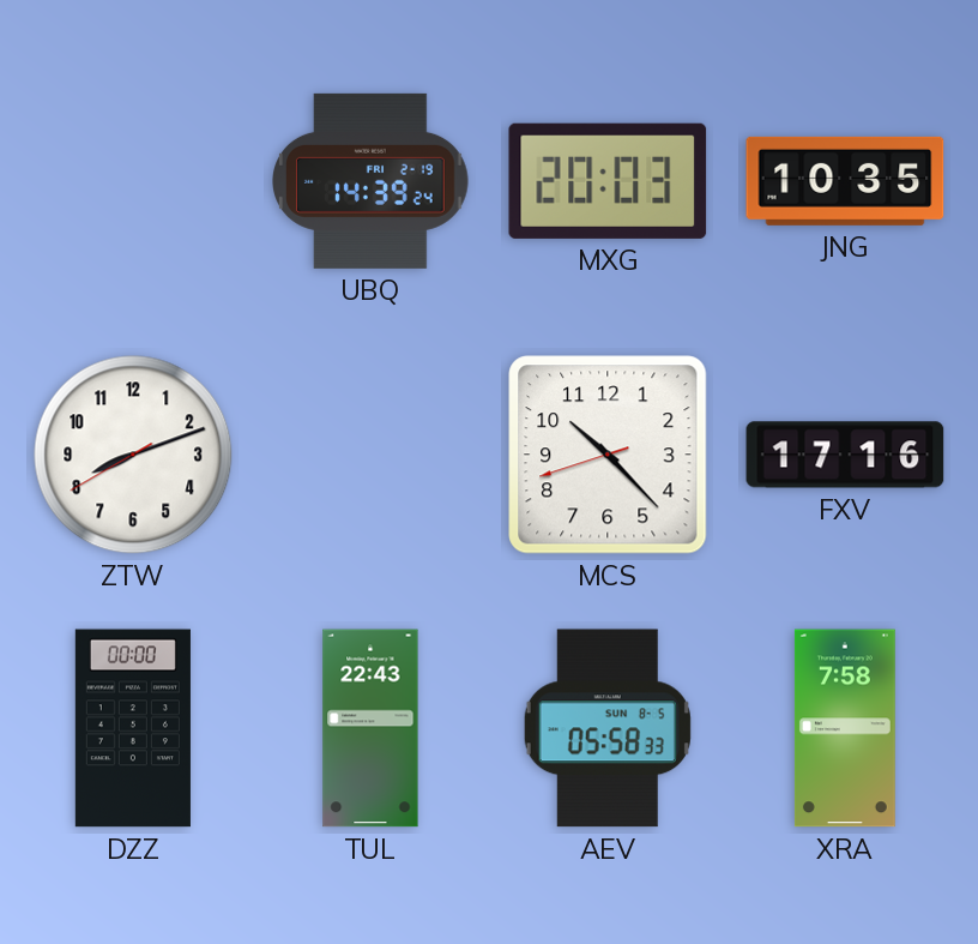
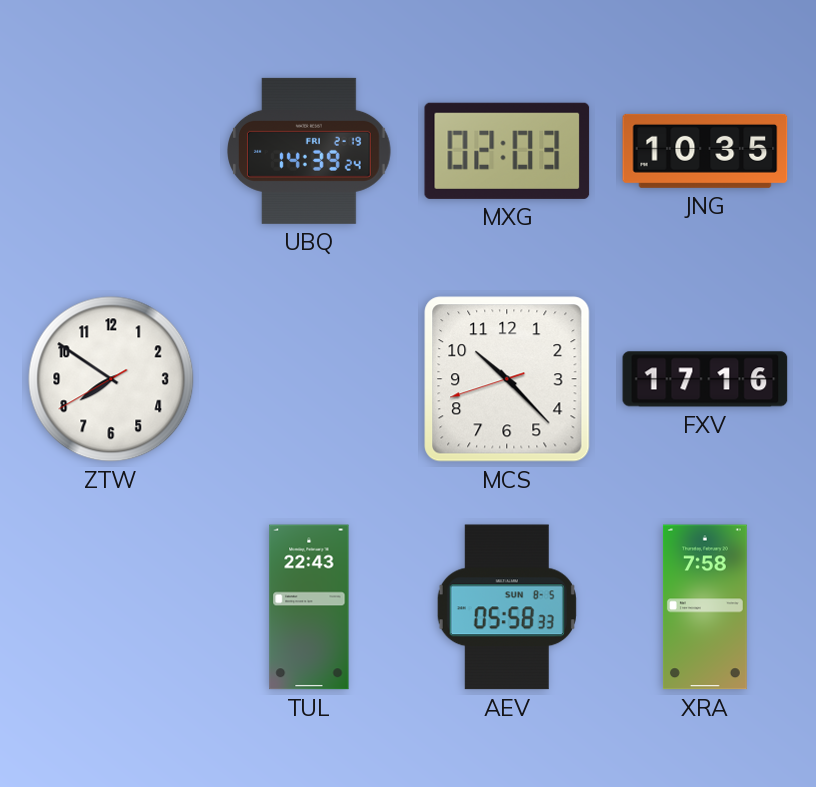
MXG: 20:03 -> 02:03
ZTW: 8:11 -> 7:50
DZZ: 00:00 -> none
